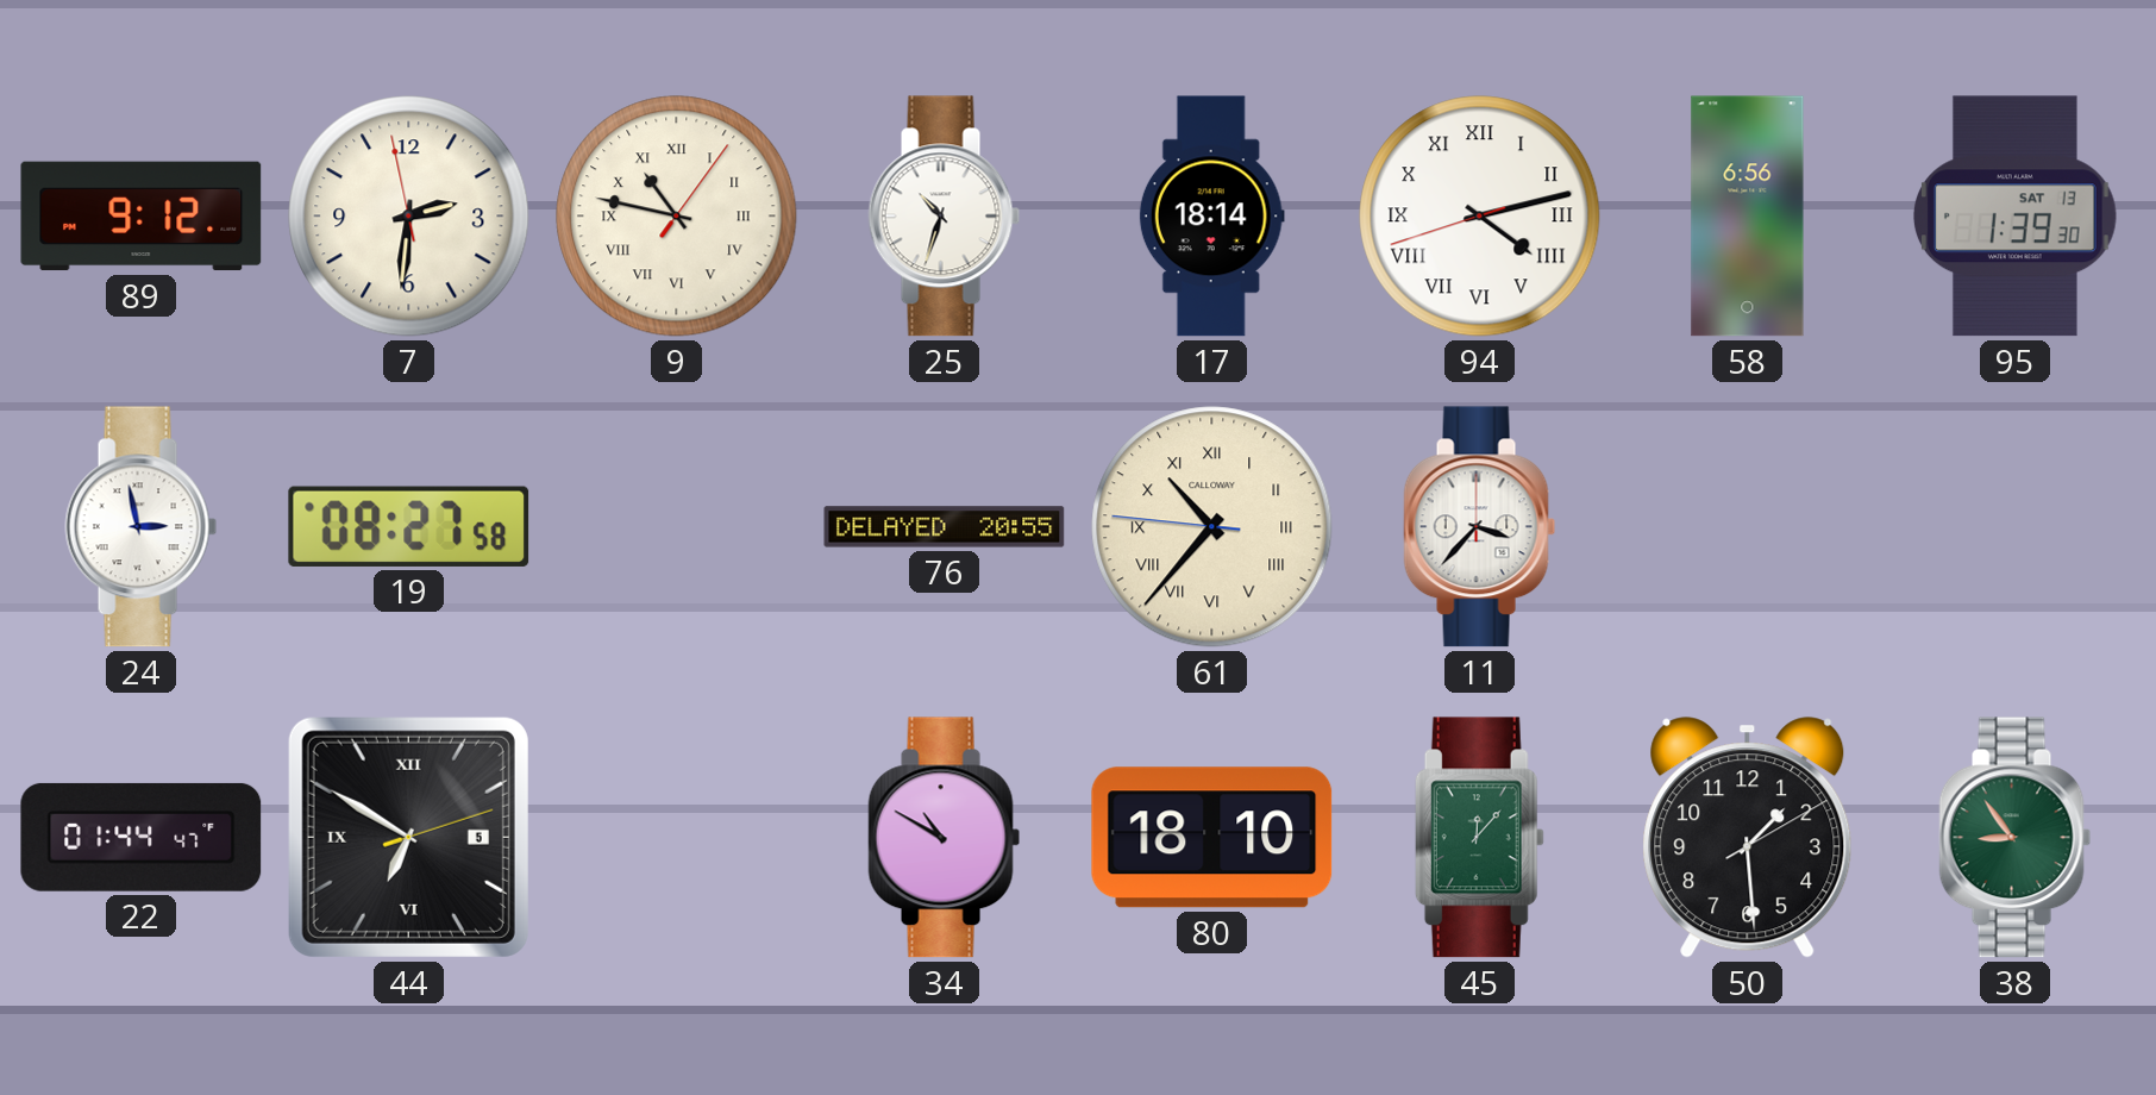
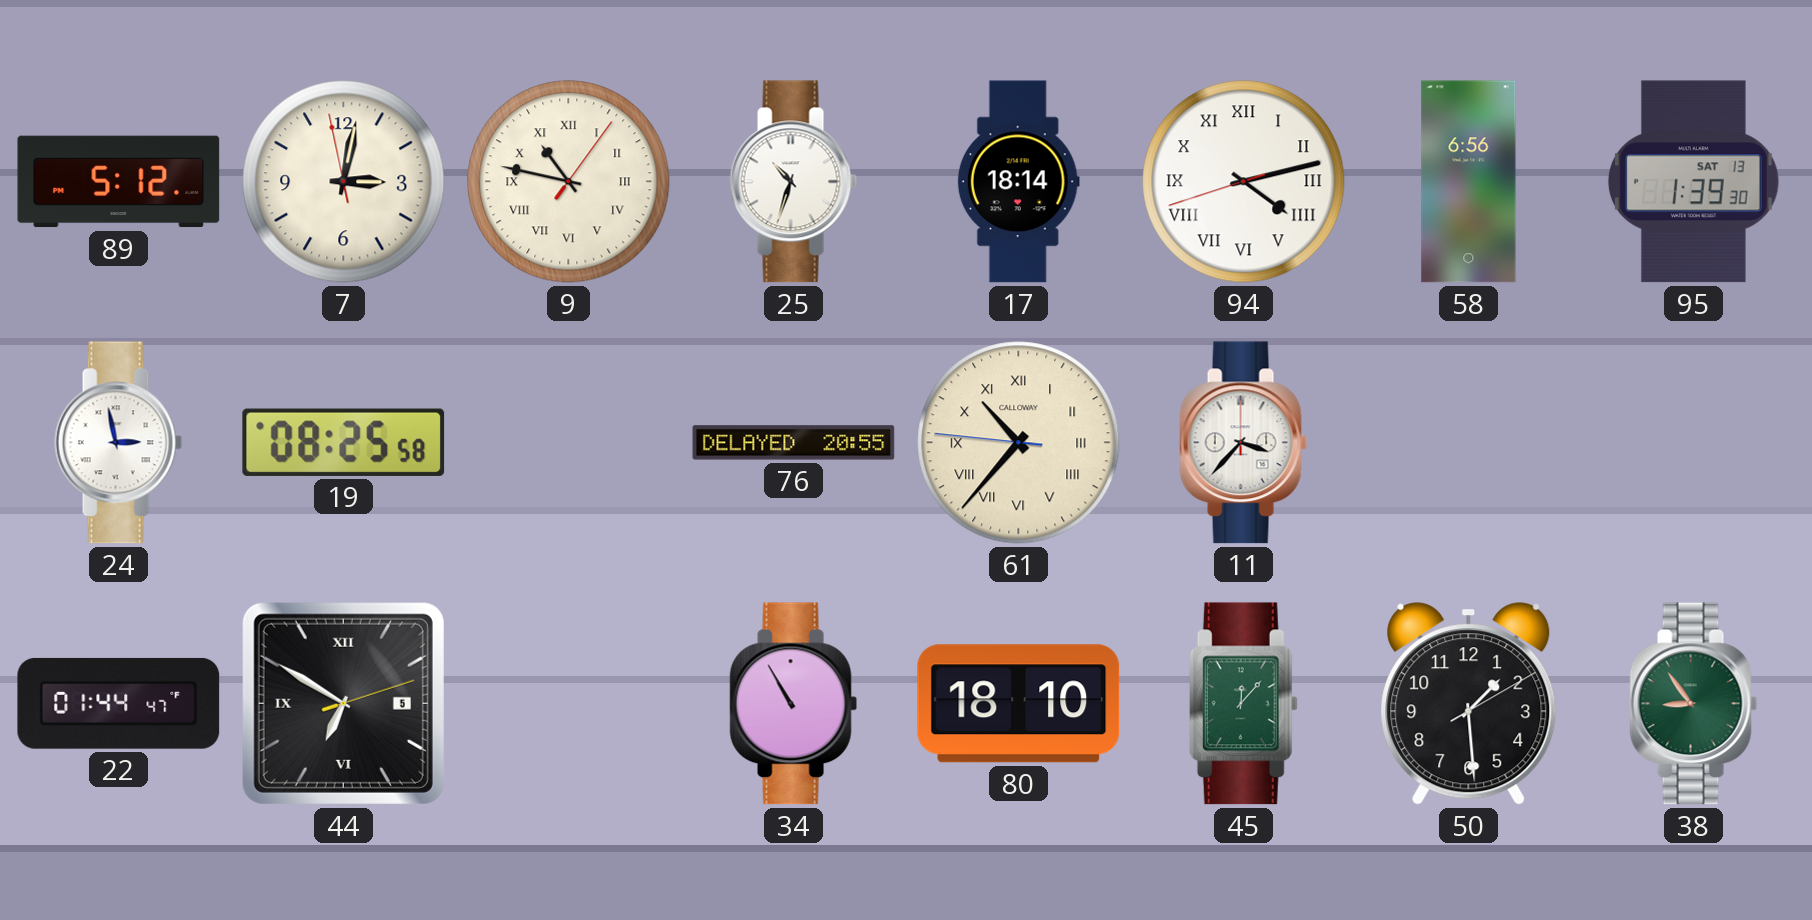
89: 9:12 -> 5:12
7: 2:30 -> 3:01
19: 08:27 -> 08:25
34: 10:50 -> 10:55
